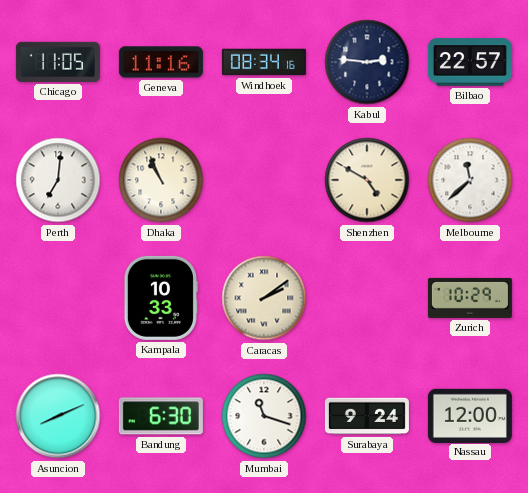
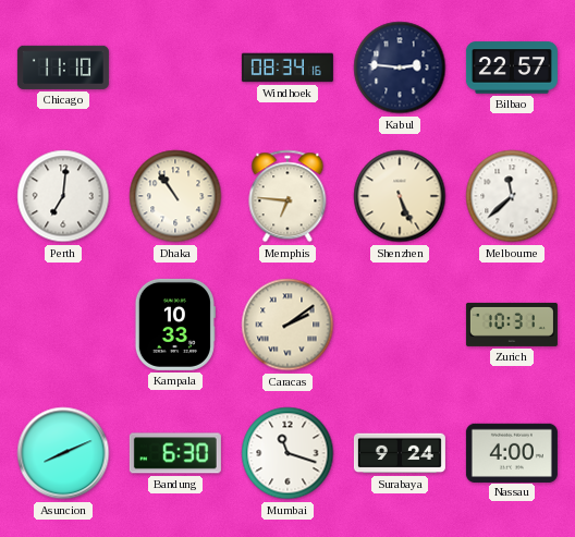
Chicago: 11:05 -> 11:10
Geneva: 11:16 -> none
Dhaka: 10:56 -> 10:54
Memphis: none -> 6:46
Shenzhen: 4:50 -> 5:26
Zurich: 10:29 -> 10:31
Nassau: 12:00 -> 4:00
